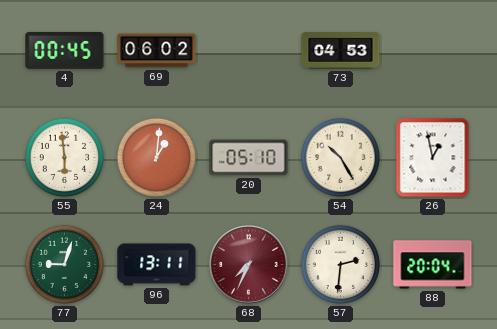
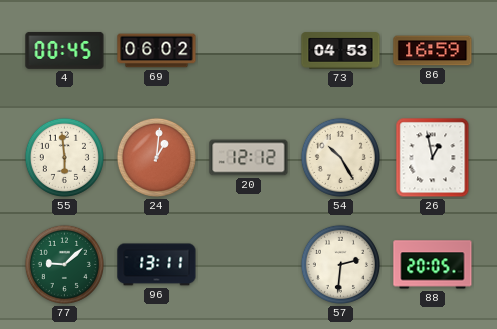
86: none -> 16:59
20: 05:10 -> 12:12
77: 9:03 -> 9:08
68: 7:34 -> none
88: 20:04 -> 20:05
